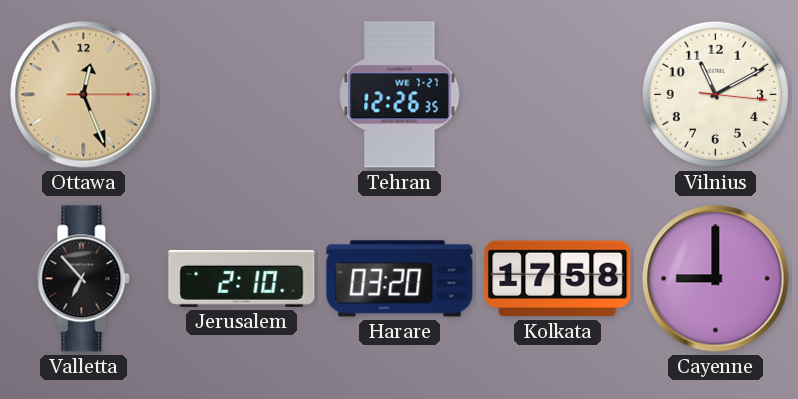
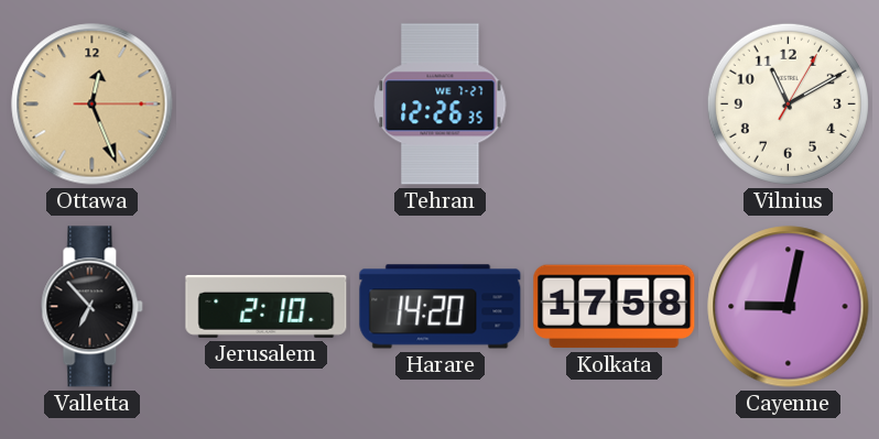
Vilnius: 11:10:16 -> 11:10:05
Harare: 03:20 -> 14:20
Cayenne: 9:00 -> 9:02
